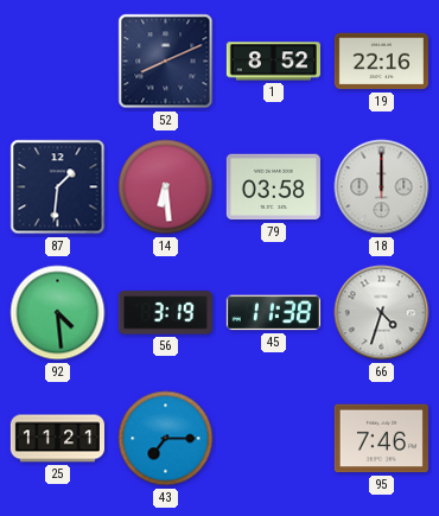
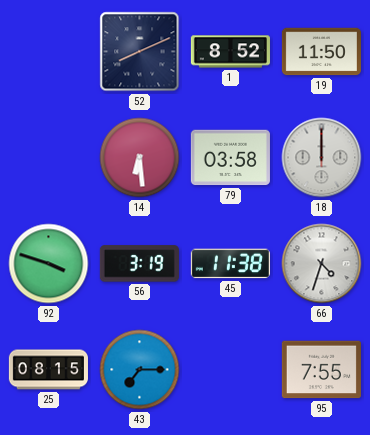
19: 22:16 -> 11:50
87: 1:31 -> none
92: 4:29 -> 3:48
25: 11:21 -> 08:15
95: 7:46 -> 7:55
